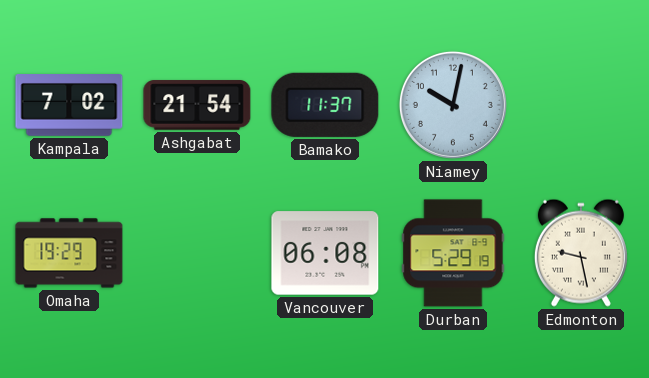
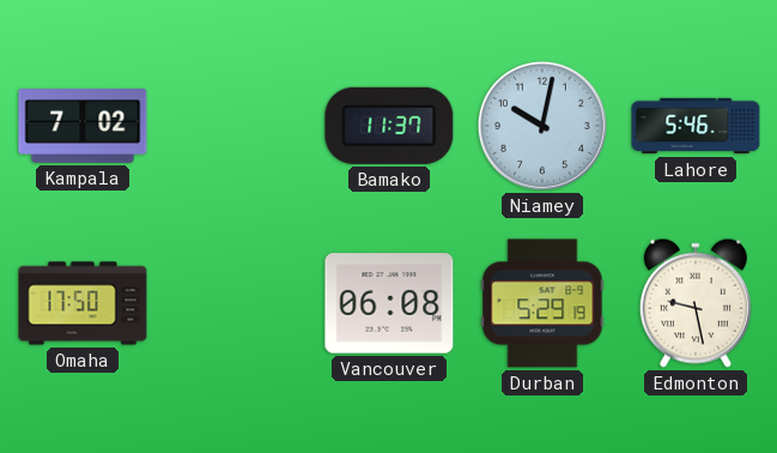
Ashgabat: 21:54 -> none
Lahore: none -> 5:46
Omaha: 19:29 -> 17:50
